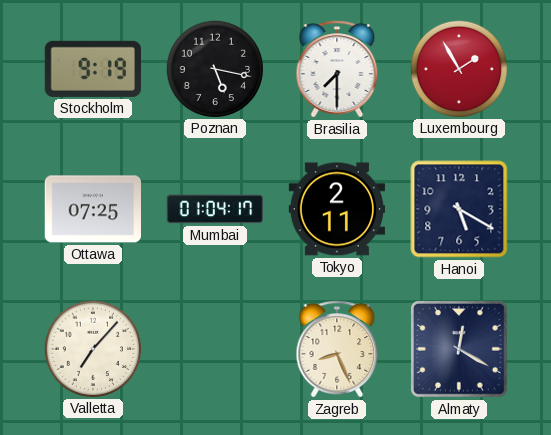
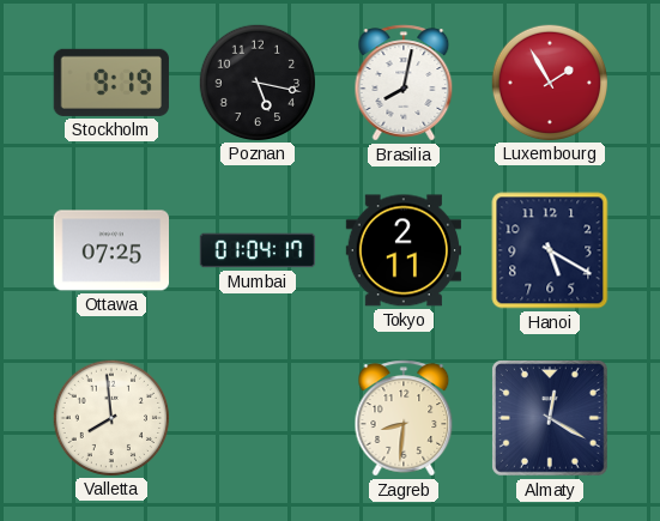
Brasilia: 7:30 -> 8:02
Valletta: 7:07 -> 7:59
Zagreb: 8:26 -> 8:31
